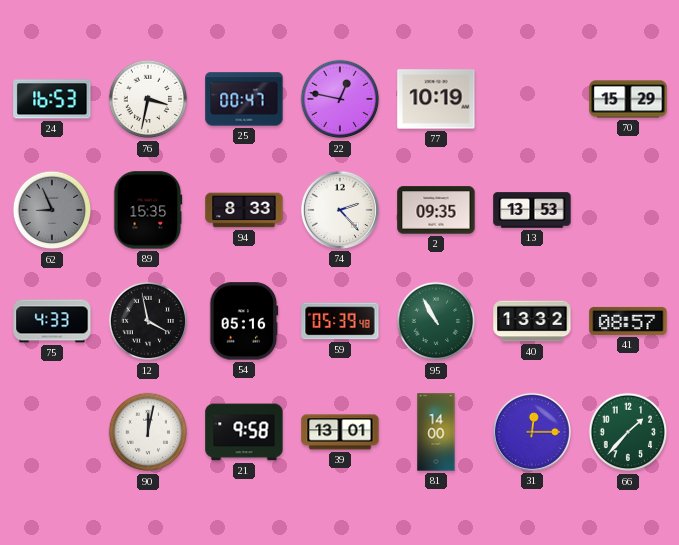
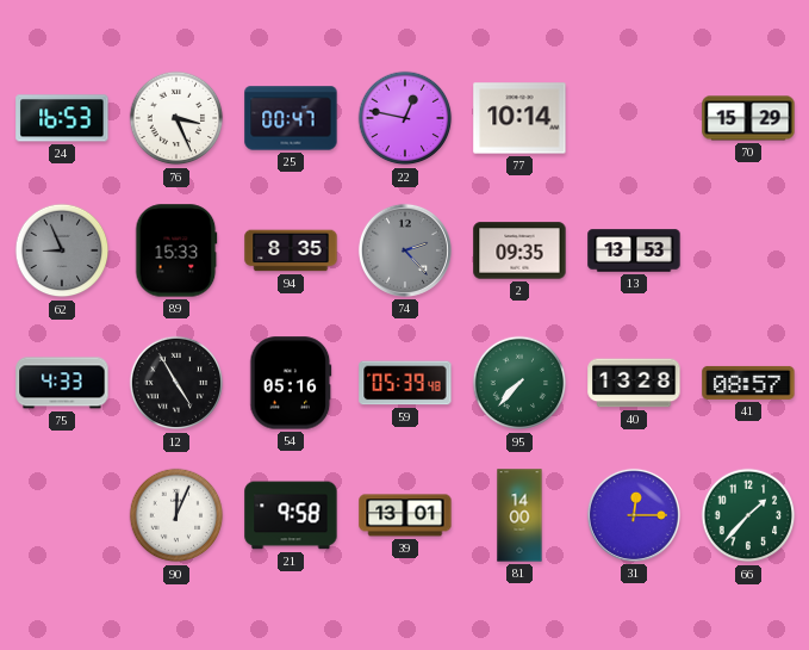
76: 3:32 -> 3:26
77: 10:19 -> 10:14
89: 15:35 -> 15:33
94: 8:33 -> 8:35
74 dial: white -> grey
12: 3:58 -> 4:55
95: 10:55 -> 7:37
40: 13:32 -> 13:28
90: 12:02 -> 12:04
